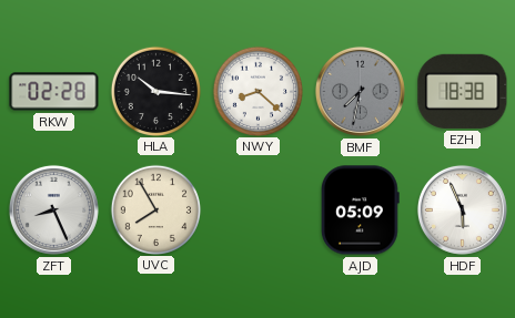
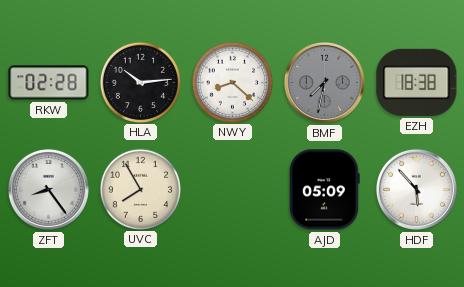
HLA: 10:16 -> 10:14
ZFT: 8:26 -> 8:24
HDF: 5:56 -> 5:53
